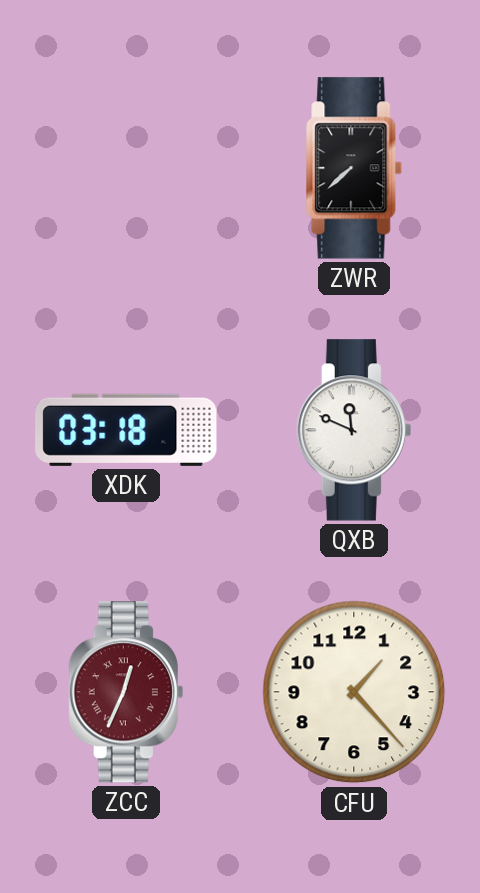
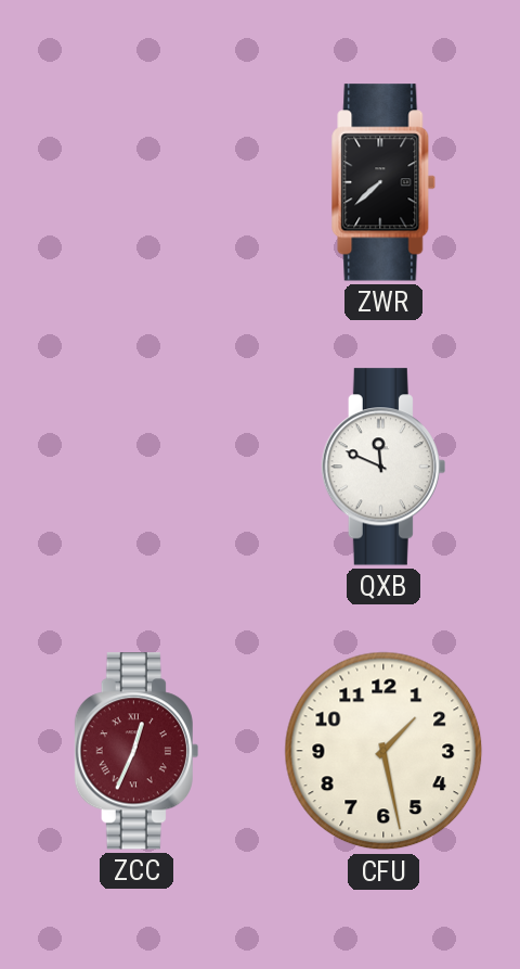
XDK: 03:18 -> none
CFU: 1:23 -> 1:28
